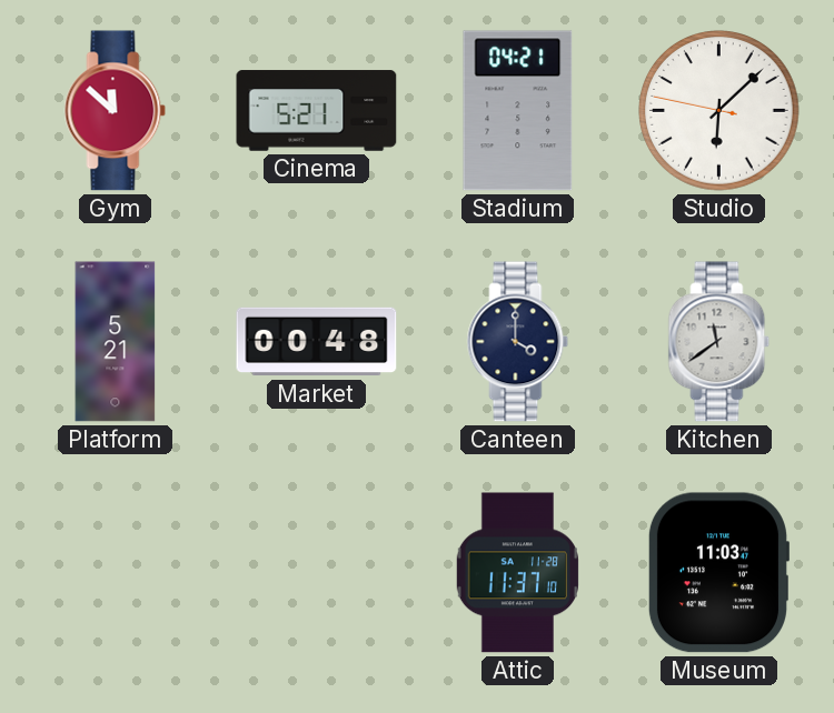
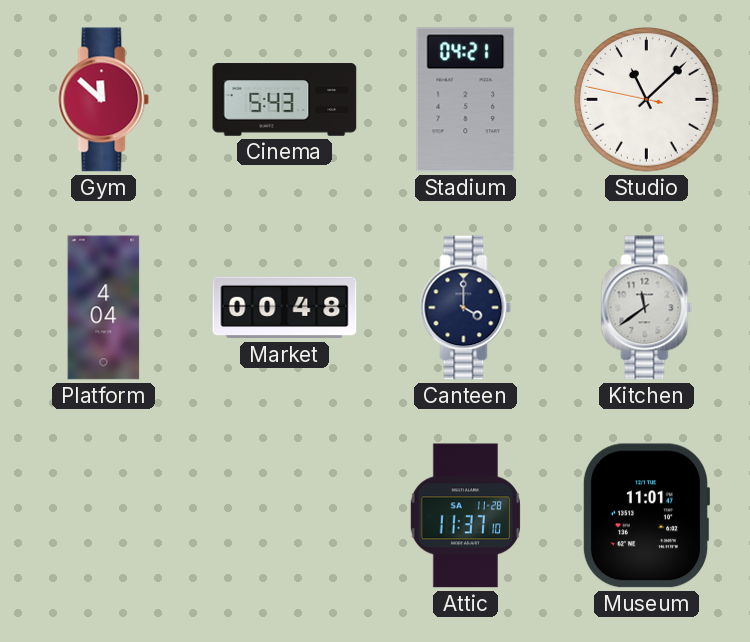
Cinema: 5:21 -> 5:43
Studio: 6:07 -> 11:07
Platform: 5:21 -> 4:04
Museum: 11:03 -> 11:01
